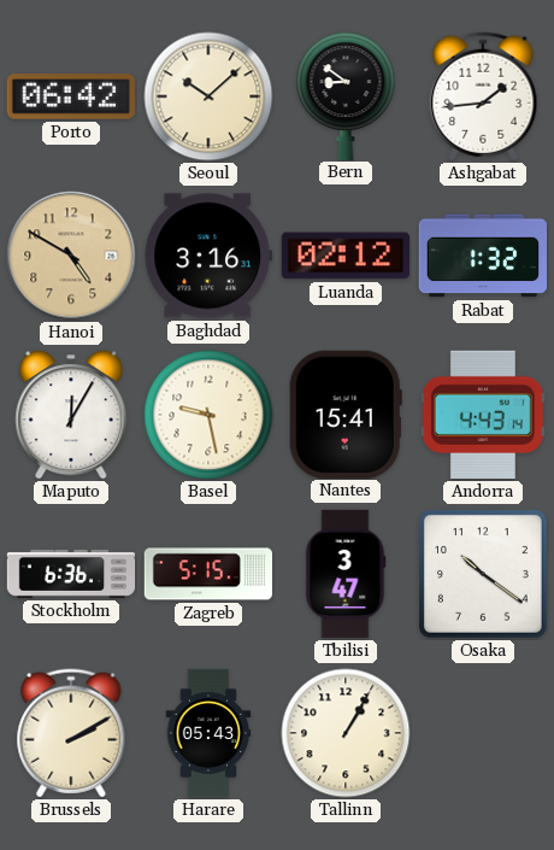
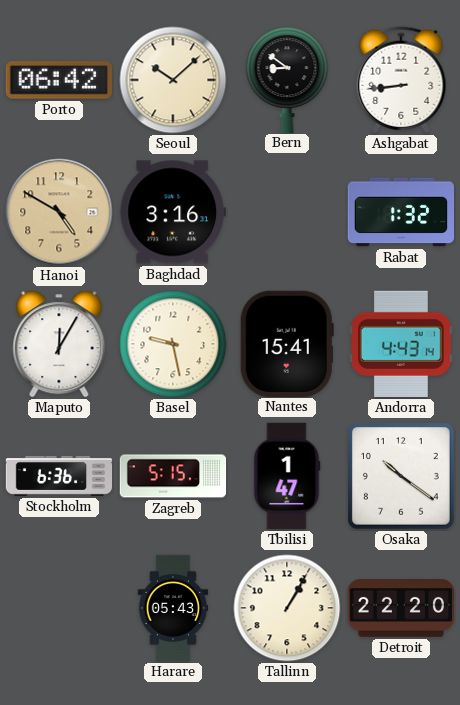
Ashgabat: 1:44 -> 8:44
Luanda: 02:12 -> none
Tbilisi: 3:47 -> 1:47
Brussels: 2:10 -> none
Detroit: none -> 22:20
